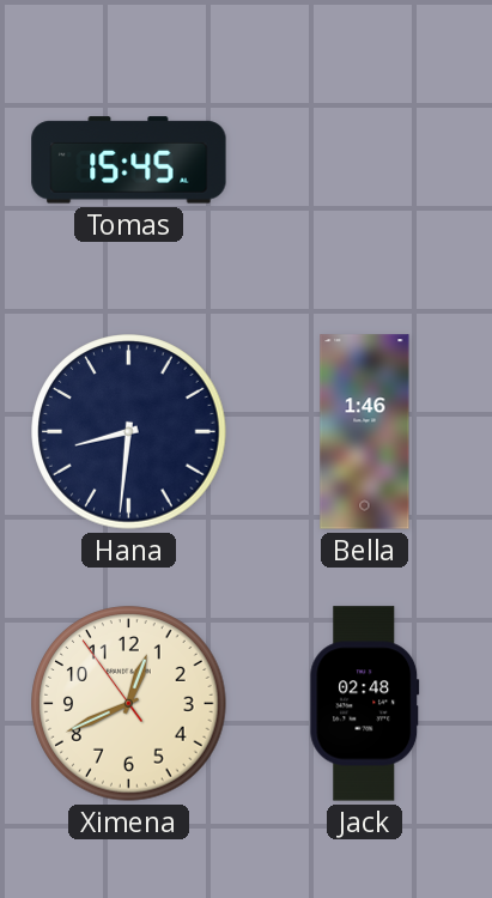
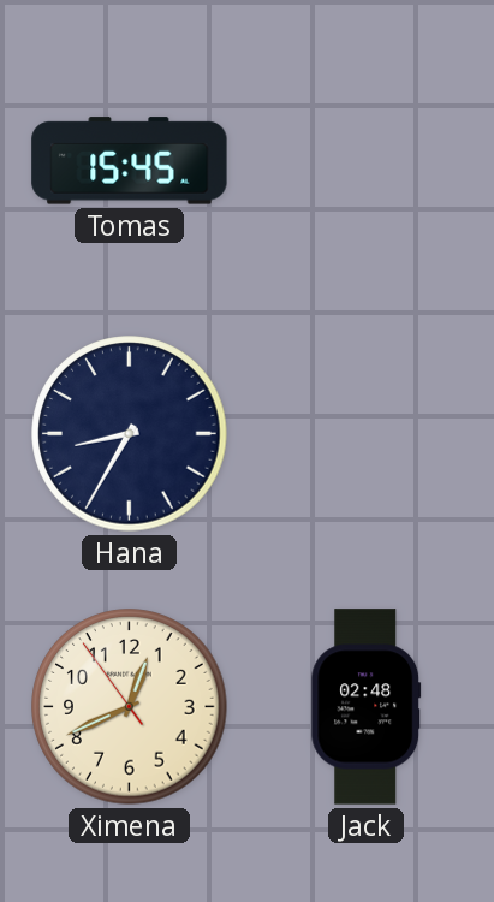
Hana: 8:31 -> 8:35
Bella: 1:46 -> none
